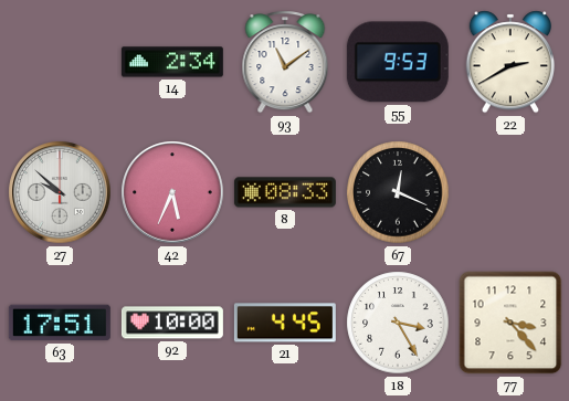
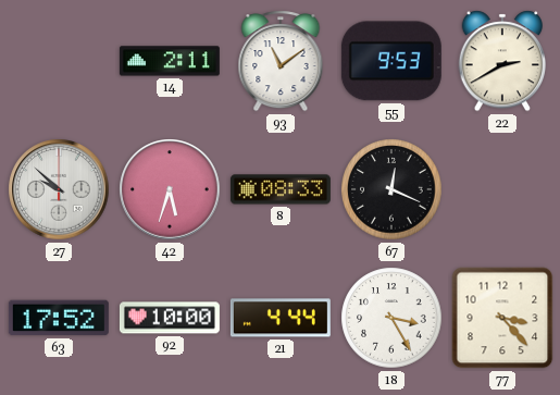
14: 2:34 -> 2:11
42: 5:34 -> 5:33
63: 17:51 -> 17:52
21: 4:45 -> 4:44
